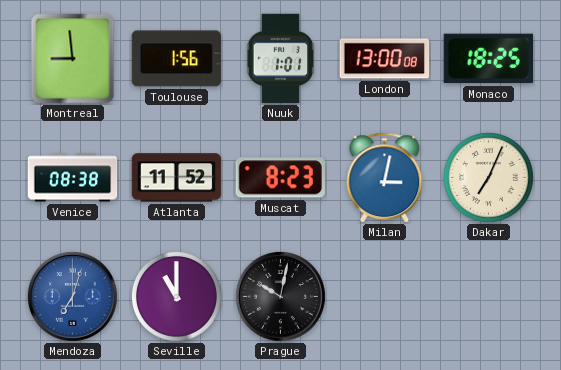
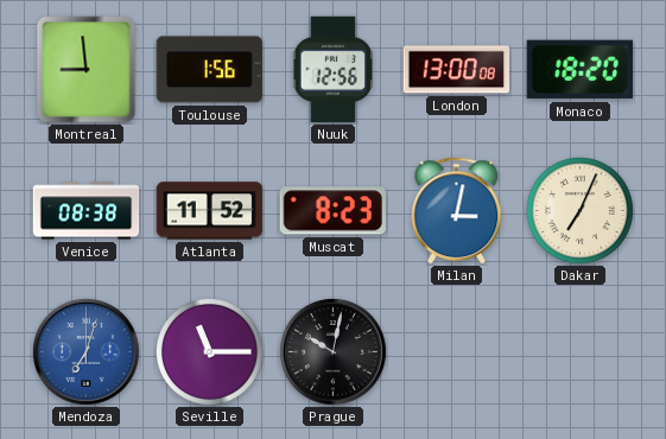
Nuuk: 1:01 -> 12:56
Monaco: 18:25 -> 18:20
Seville: 11:00 -> 11:15
